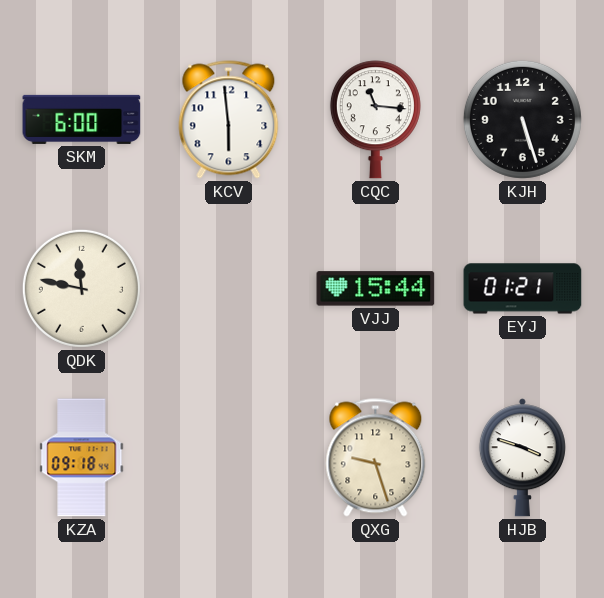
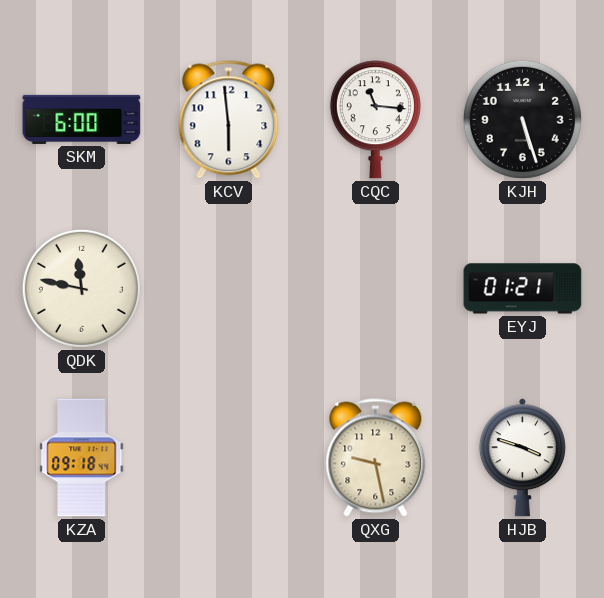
VJJ: 15:44 -> none
QXG: 9:27 -> 9:28
